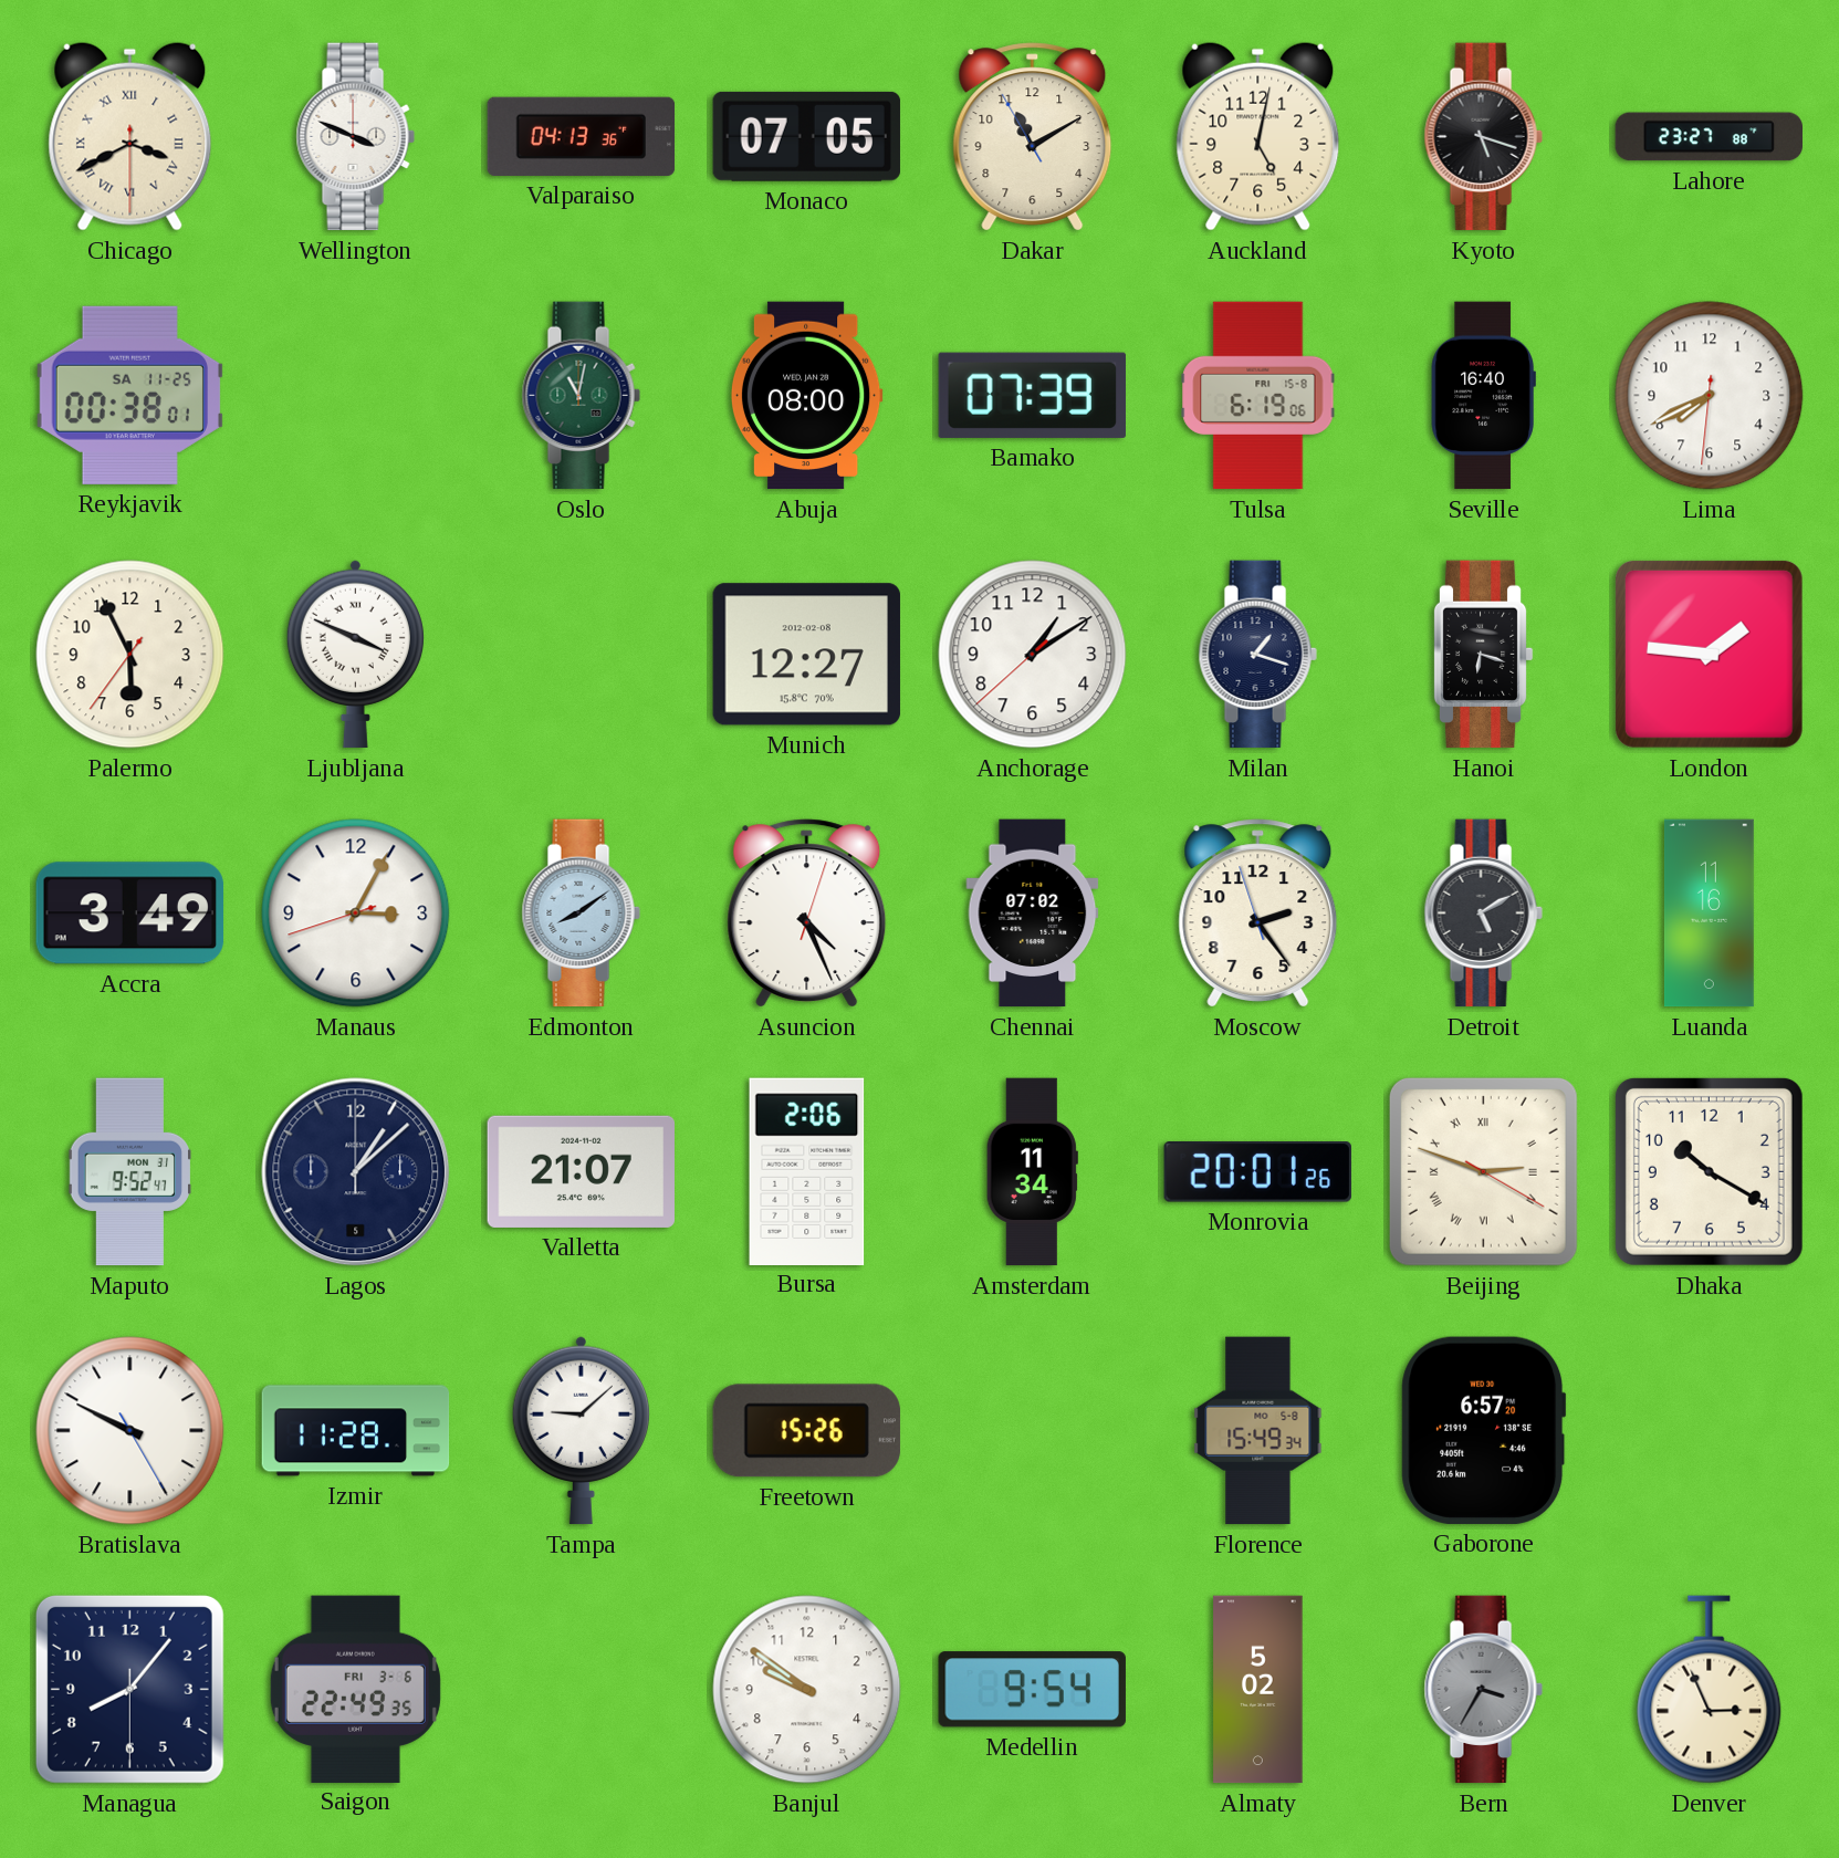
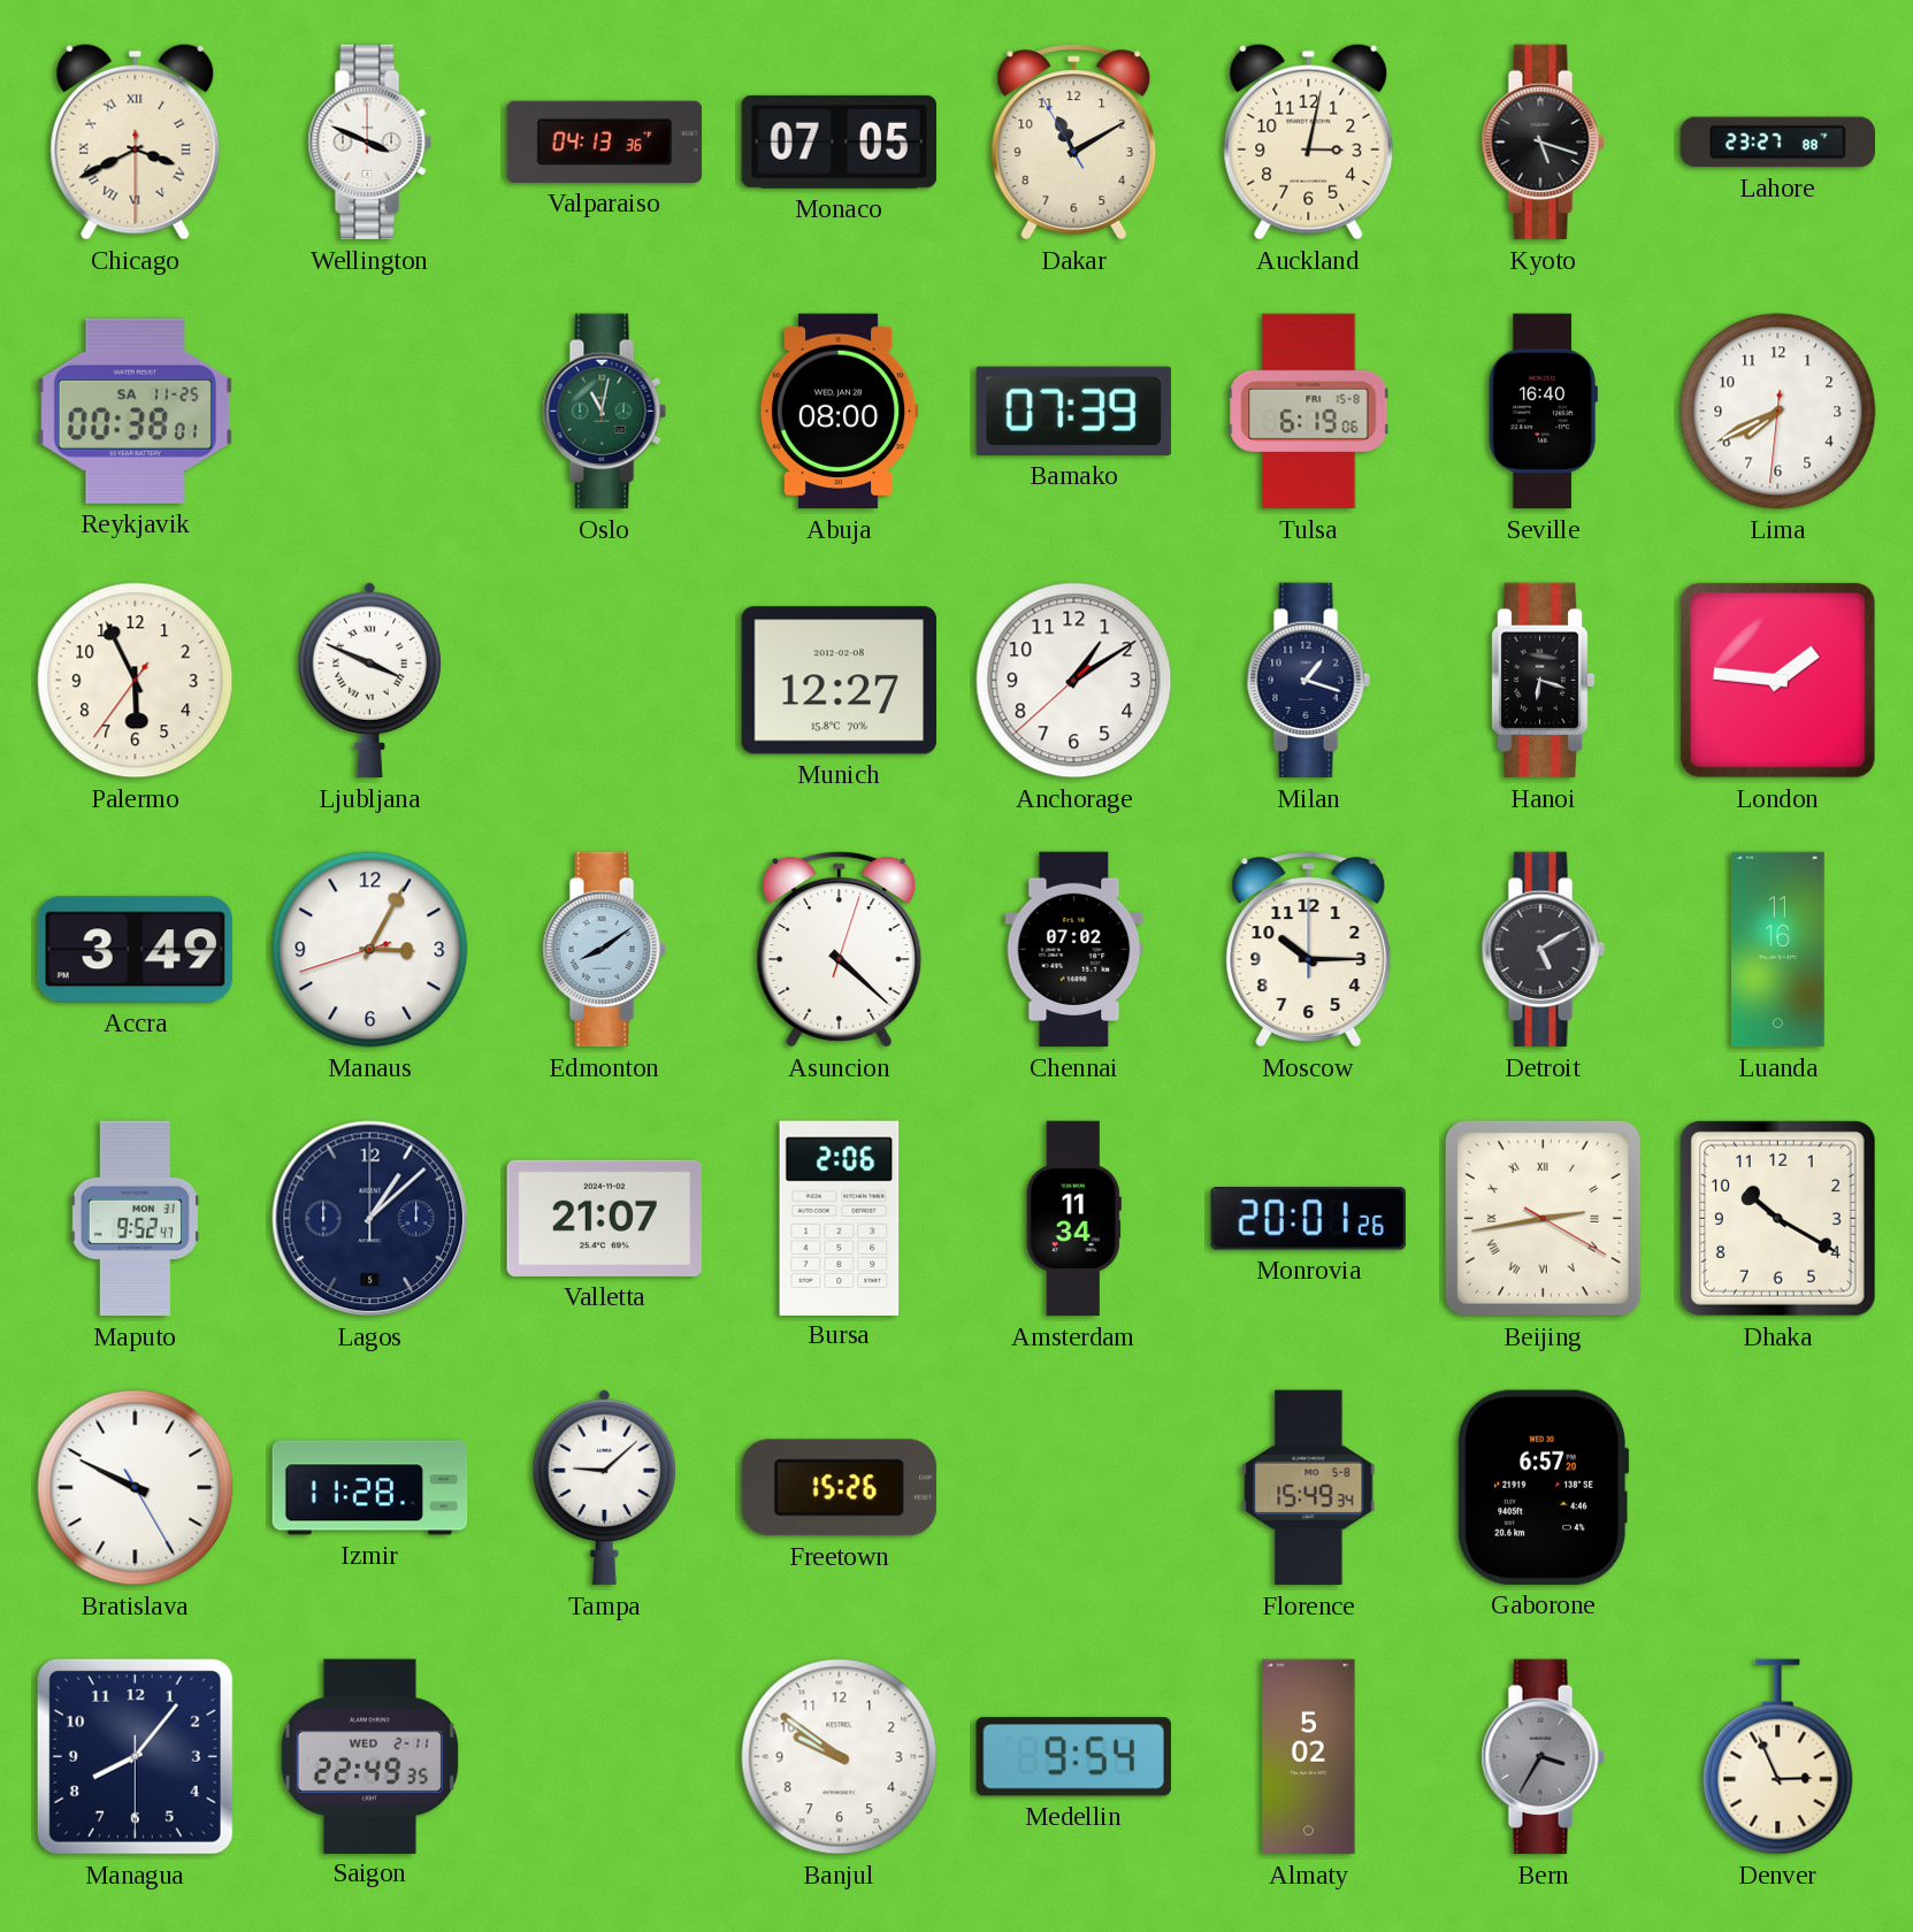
Auckland: 5:02 -> 3:02
Asuncion: 4:26 -> 4:22
Moscow: 2:23 -> 10:15
Beijing: 2:48 -> 2:43
Saigon date: FRI 3-6 -> WED 2-11
